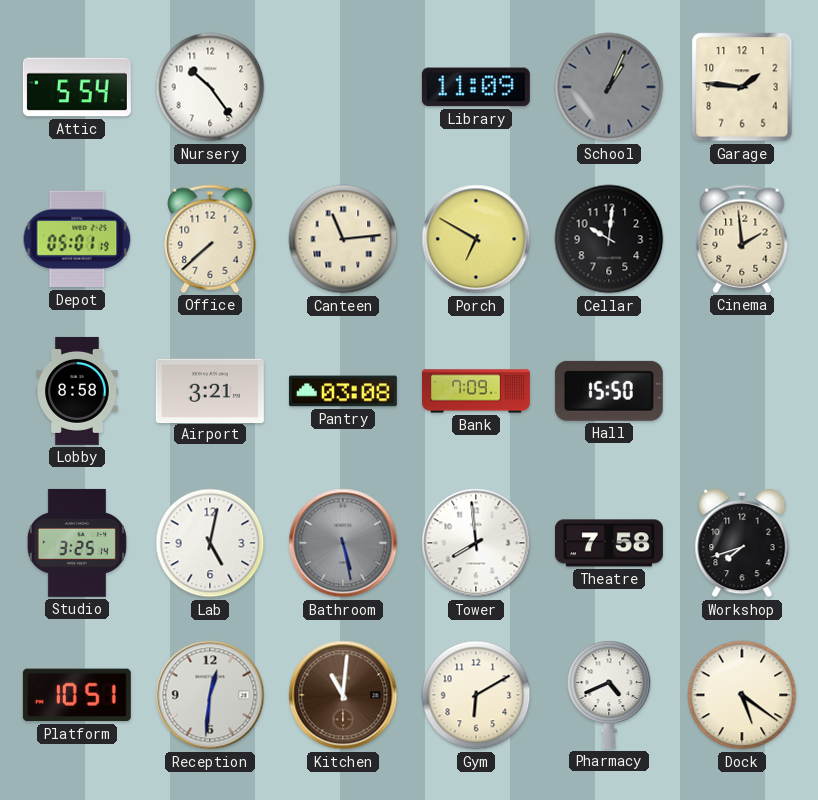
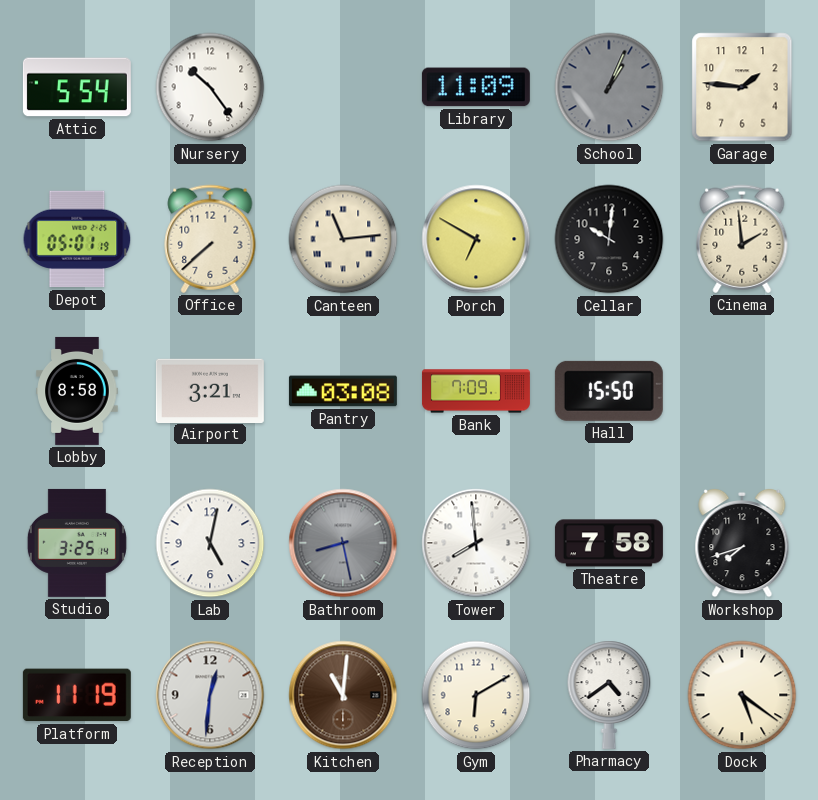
Bathroom: 5:28 -> 8:28
Platform: 10:51 -> 11:19
Pharmacy: 4:41 -> 4:39
